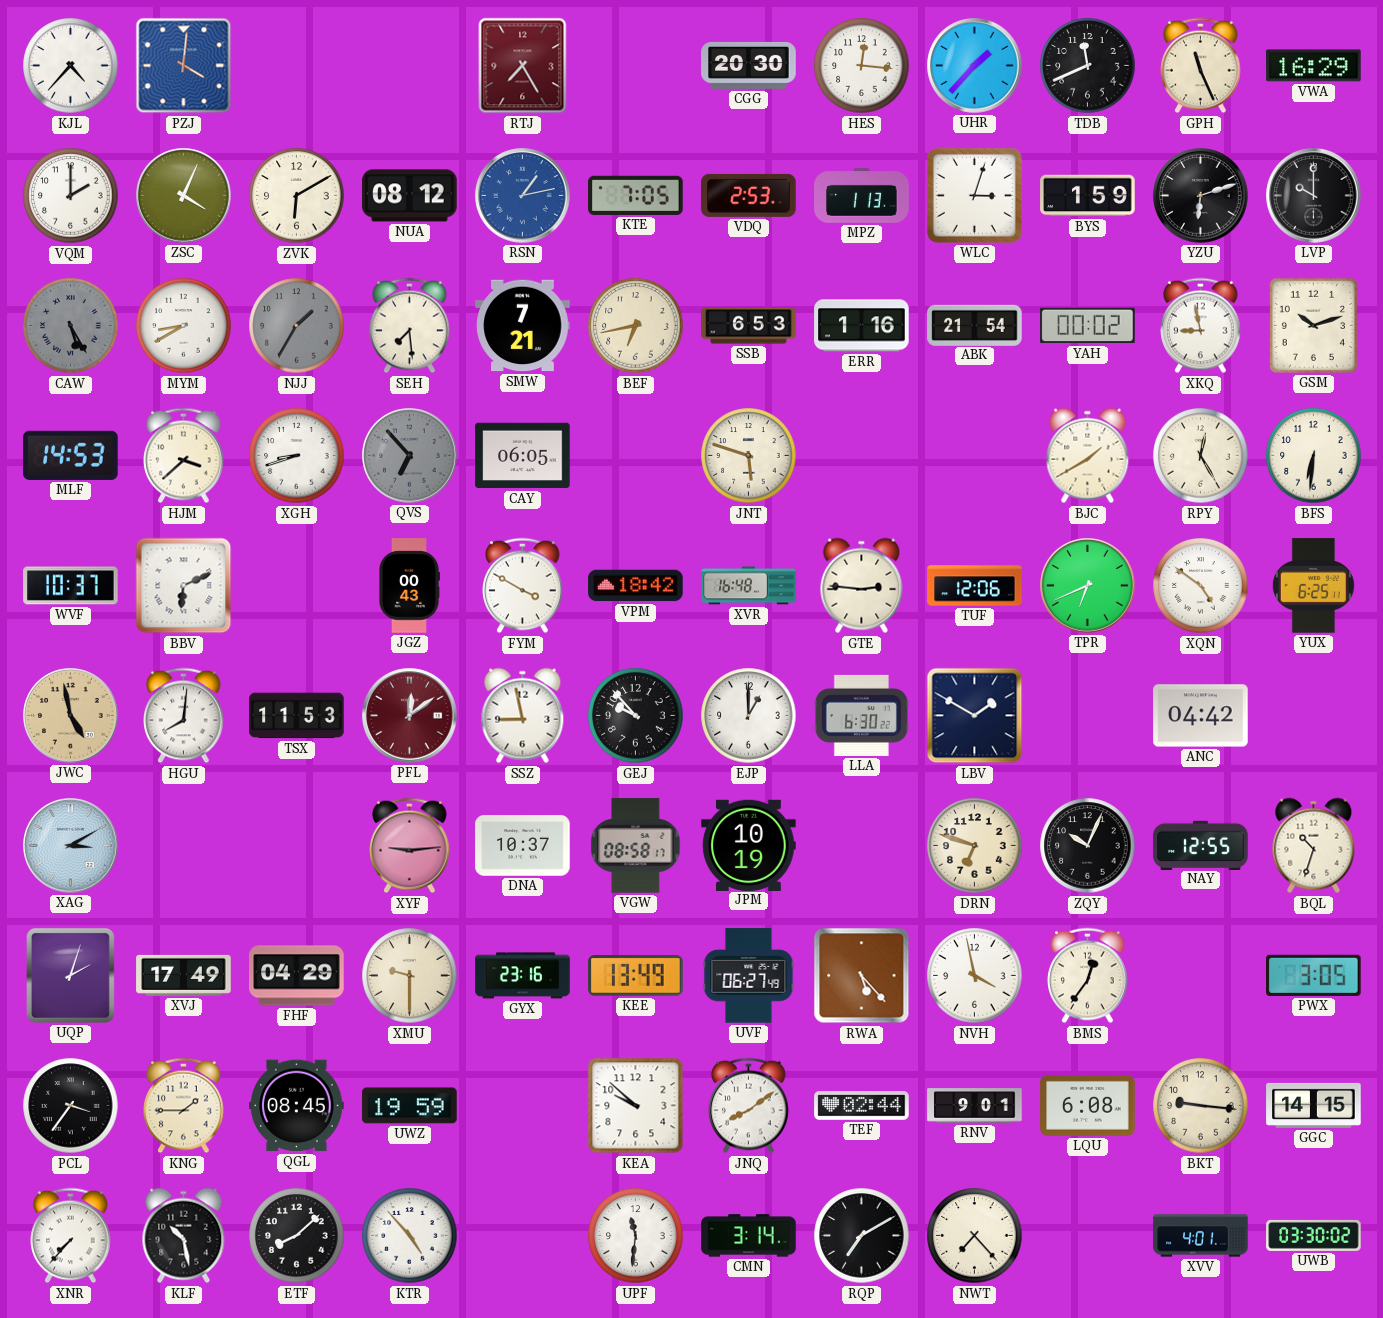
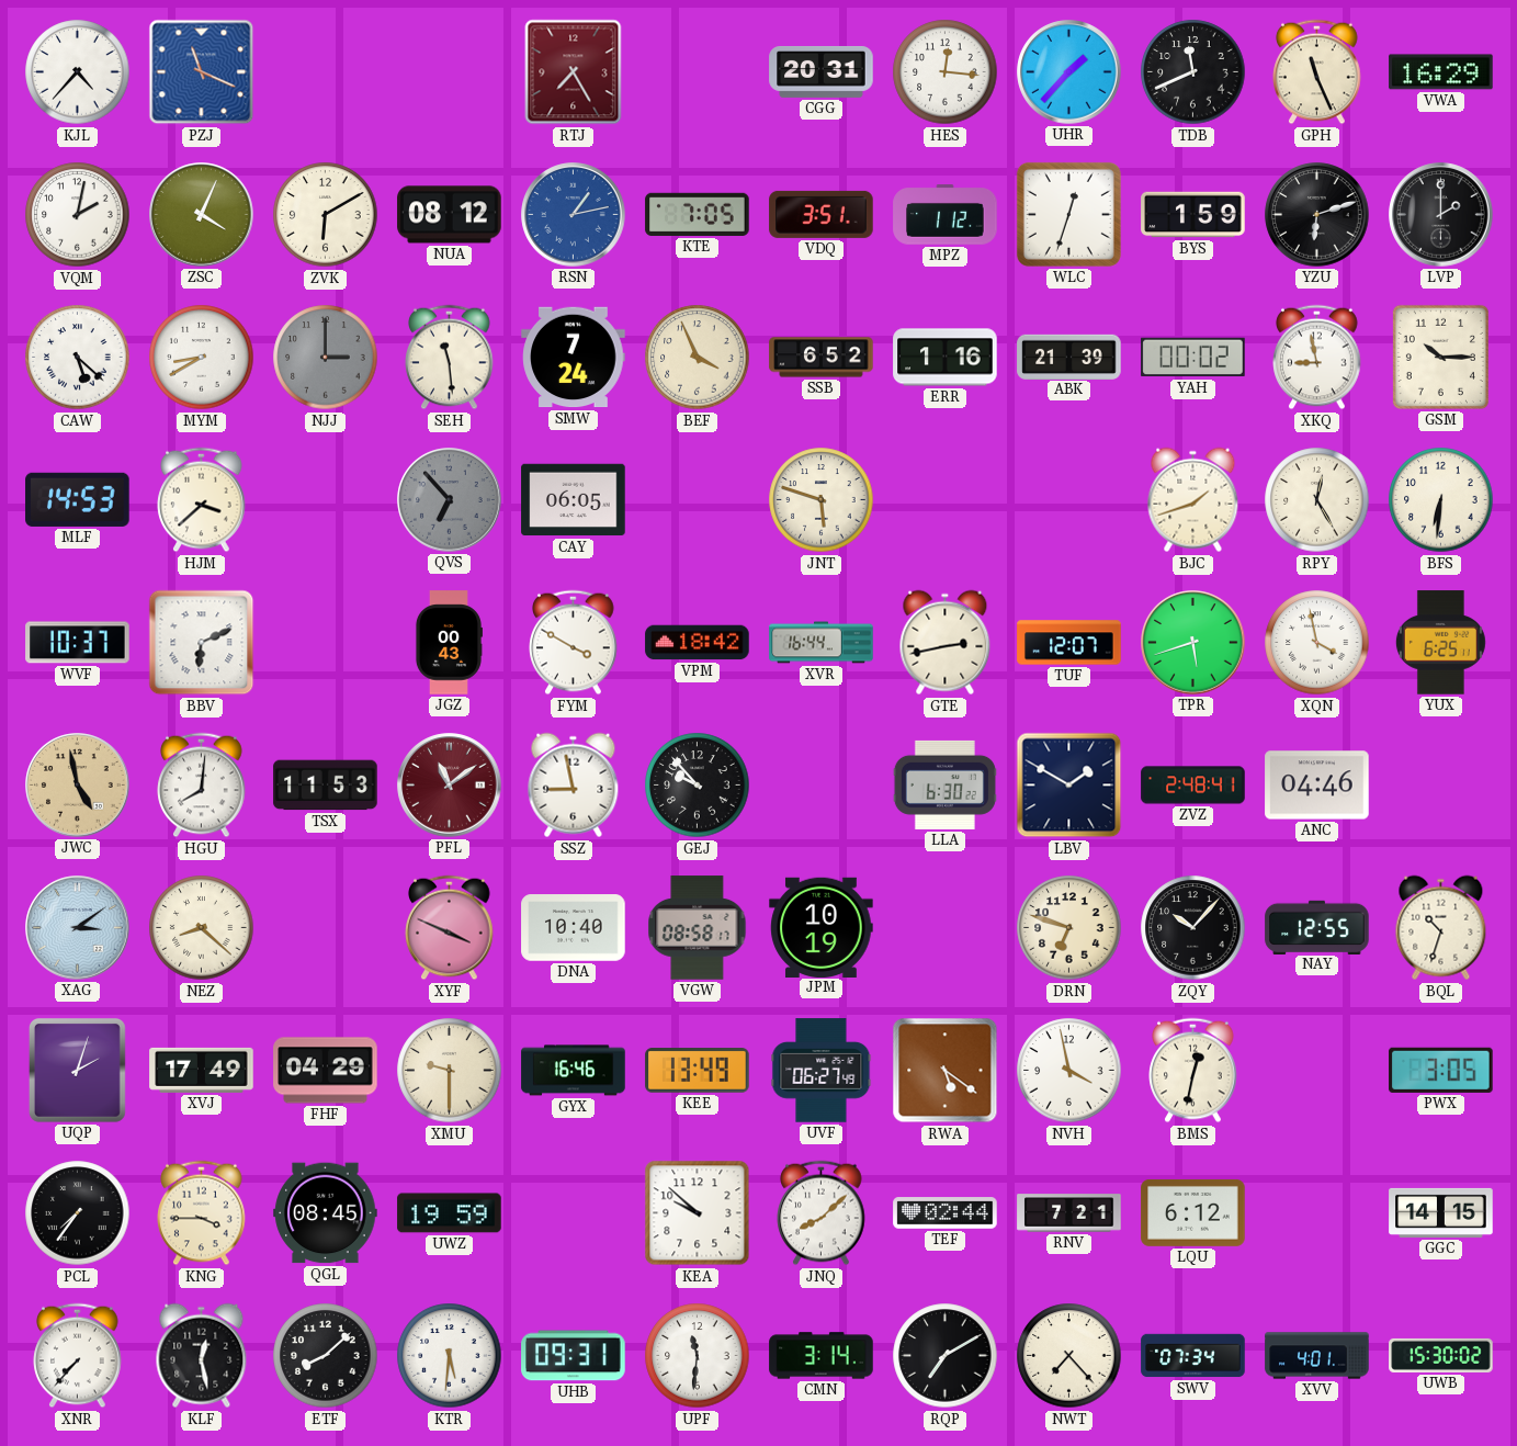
PZJ: 4:01 -> 11:19
CGG: 20:30 -> 20:31
VQM: 2:00 -> 2:02
VDQ: 2:53 -> 3:51
MPZ: 1:13 -> 1:12
WLC: 3:03 -> 12:33
LVP: 10:00 -> 2:00
CAW: 5:25 -> 5:22
CAW dial: grey -> white
NJJ: 1:35 -> 3:00
SEH: 7:29 -> 11:29
SMW: 7:21 -> 7:24
BEF: 6:43 -> 3:56
SSB: 6:53 -> 6:52
ABK: 21:54 -> 21:39
GSM: 10:12 -> 10:15
XGH: 8:42 -> none
BJC: 1:40 -> 1:42
XVR: 16:48 -> 16:44
GTE: 2:46 -> 2:43
TUF: 12:06 -> 12:07
TPR: 6:41 -> 5:42
XQN: 4:51 -> 3:58
PFL: 12:09 -> 11:09
EJP: 1:00 -> none
ZVZ: none -> 2:48
ANC: 04:42 -> 04:46
XAG: 3:10 -> 3:09
NEZ: none -> 8:22
XYF: 9:14 -> 3:49
DNA: 10:37 -> 10:40
ZQY: 10:04 -> 10:07
GYX: 23:16 -> 16:46
RWA: 5:23 -> 5:21
BMS: 12:36 -> 12:32
PCL: 3:36 -> 7:36
KNG: 1:45 -> 3:45
JNQ: 8:09 -> 8:08
RNV: 9:01 -> 7:21
LQU: 6:08 -> 6:12
BKT: 9:16 -> none
KLF: 10:28 -> 12:28
KTR: 4:53 -> 5:31
UHB: none -> 09:31
SWV: none -> 07:34
UWB: 03:30 -> 15:30
